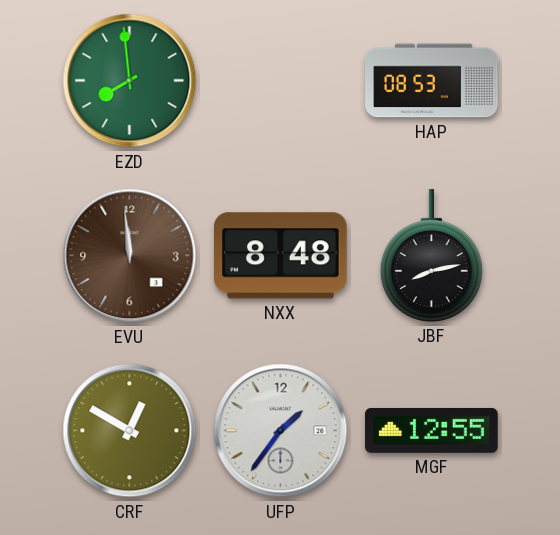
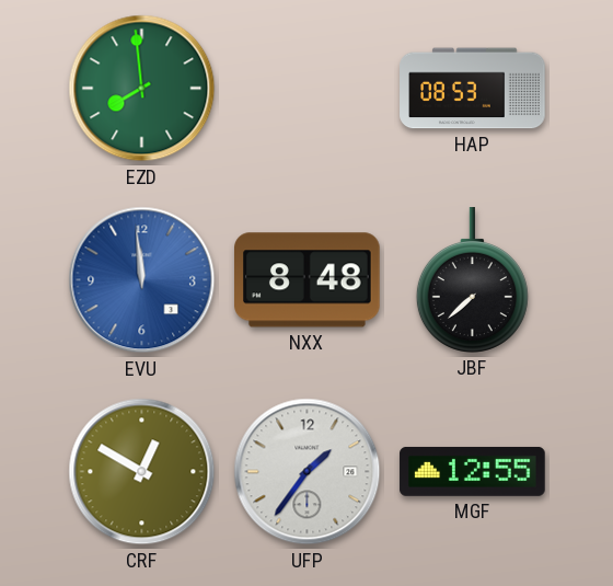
EVU dial: brown -> blue
JBF: 8:13 -> 7:38
